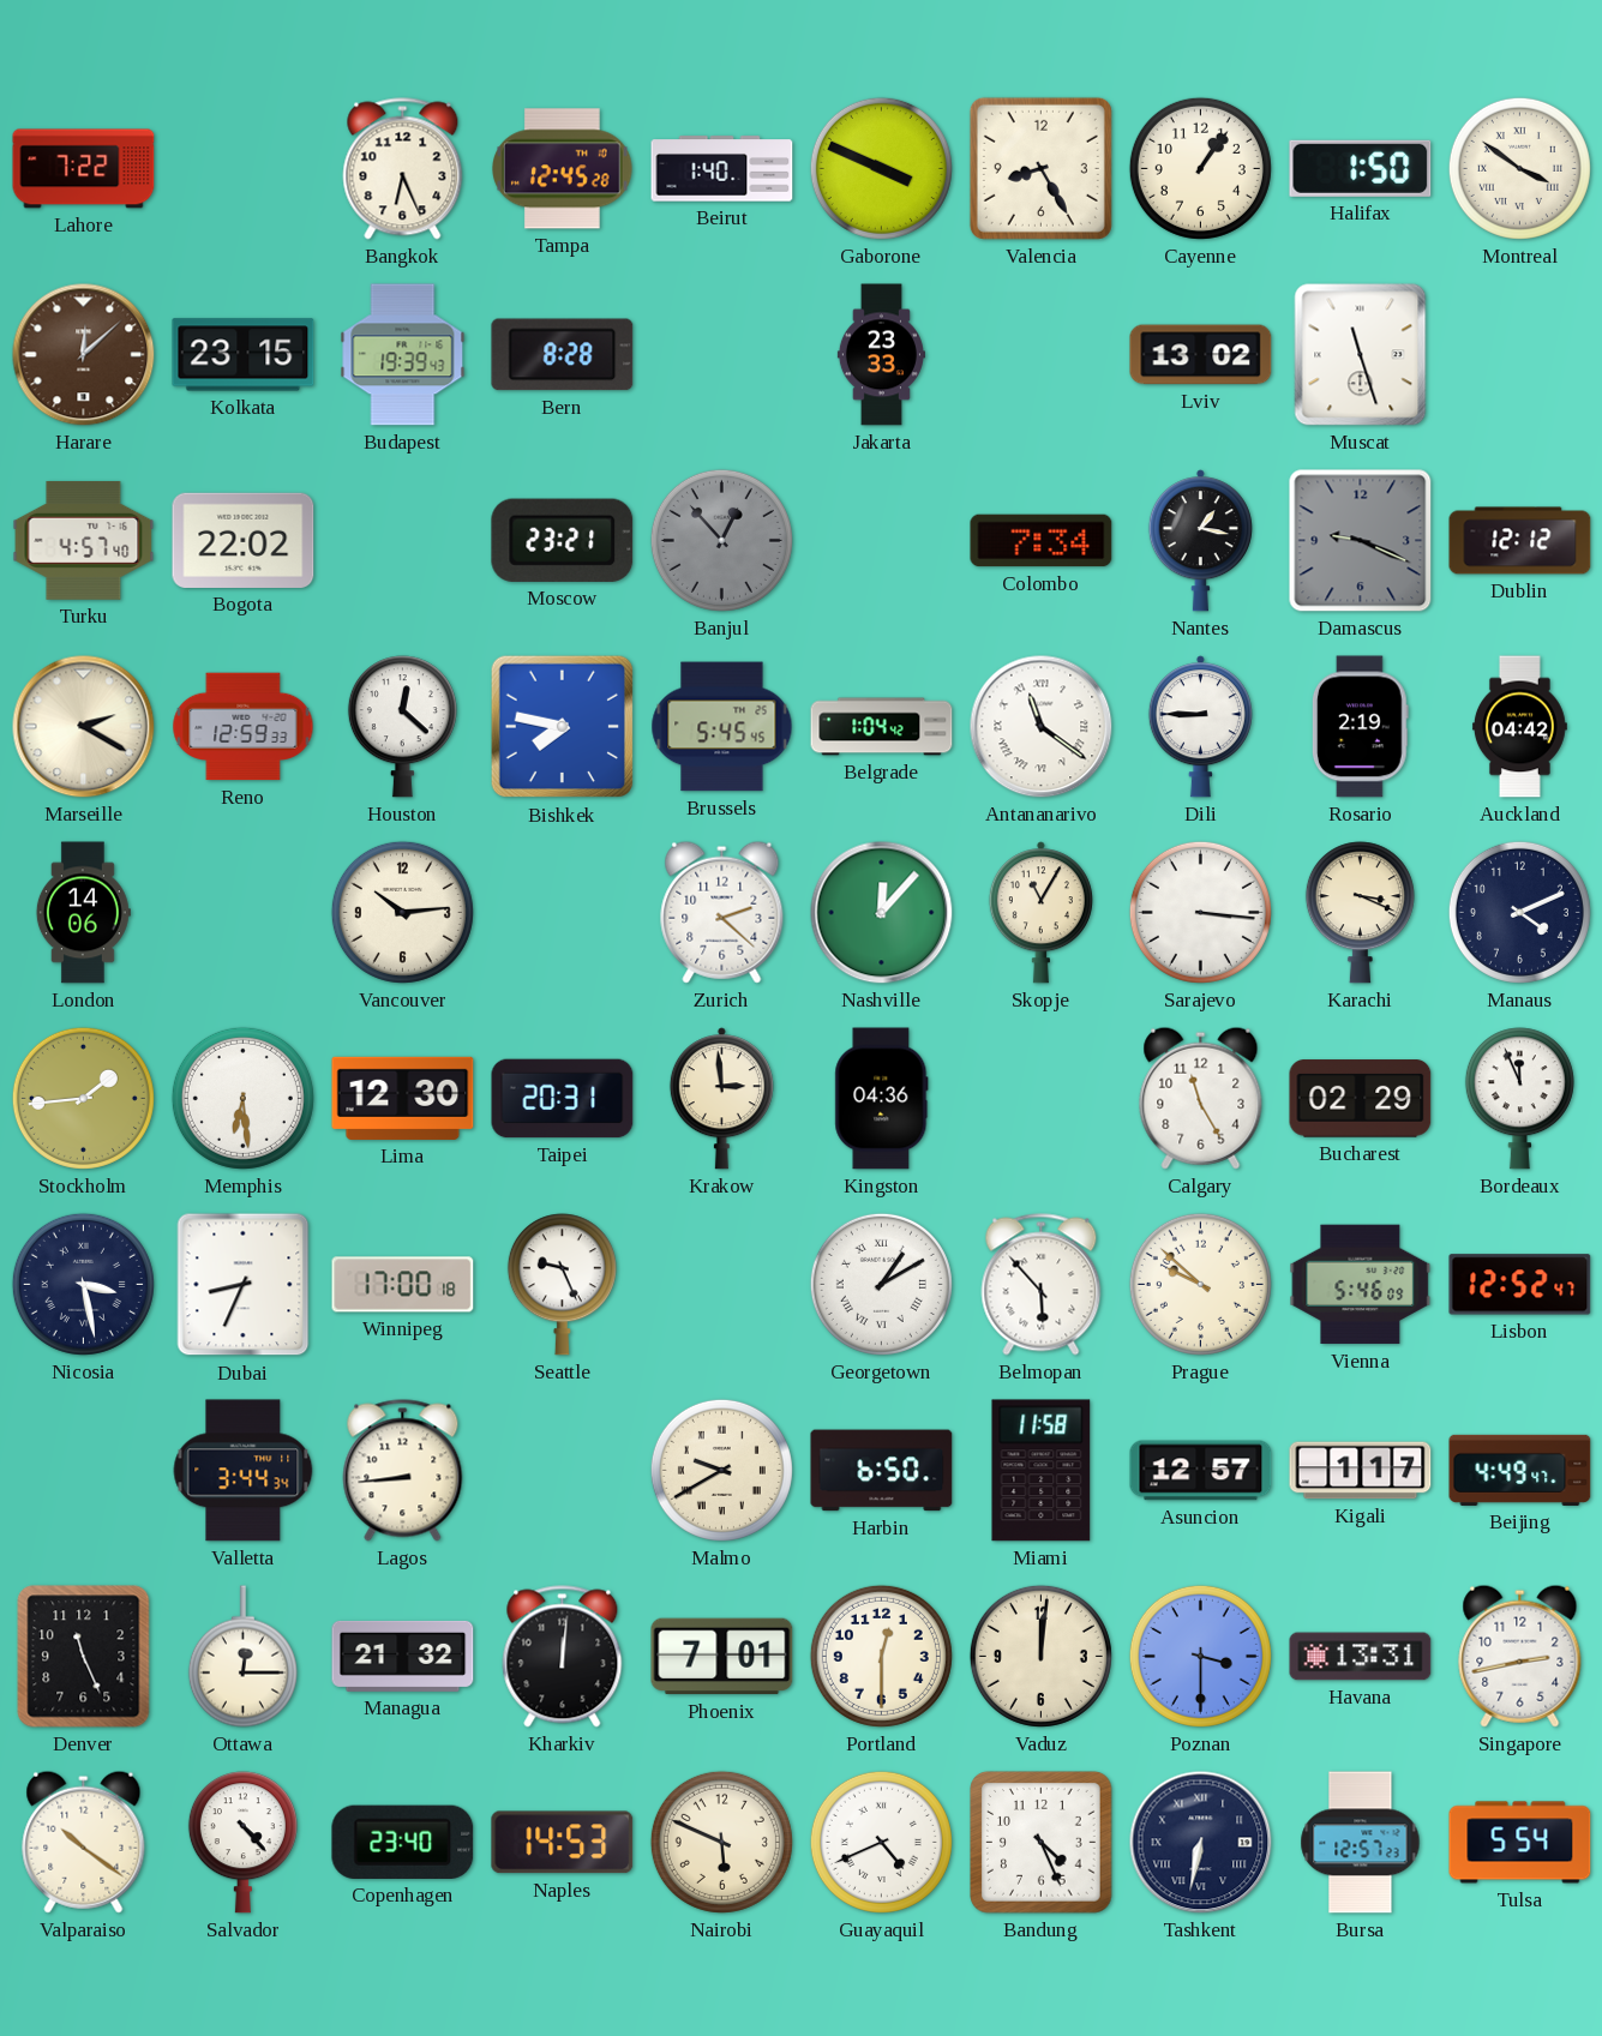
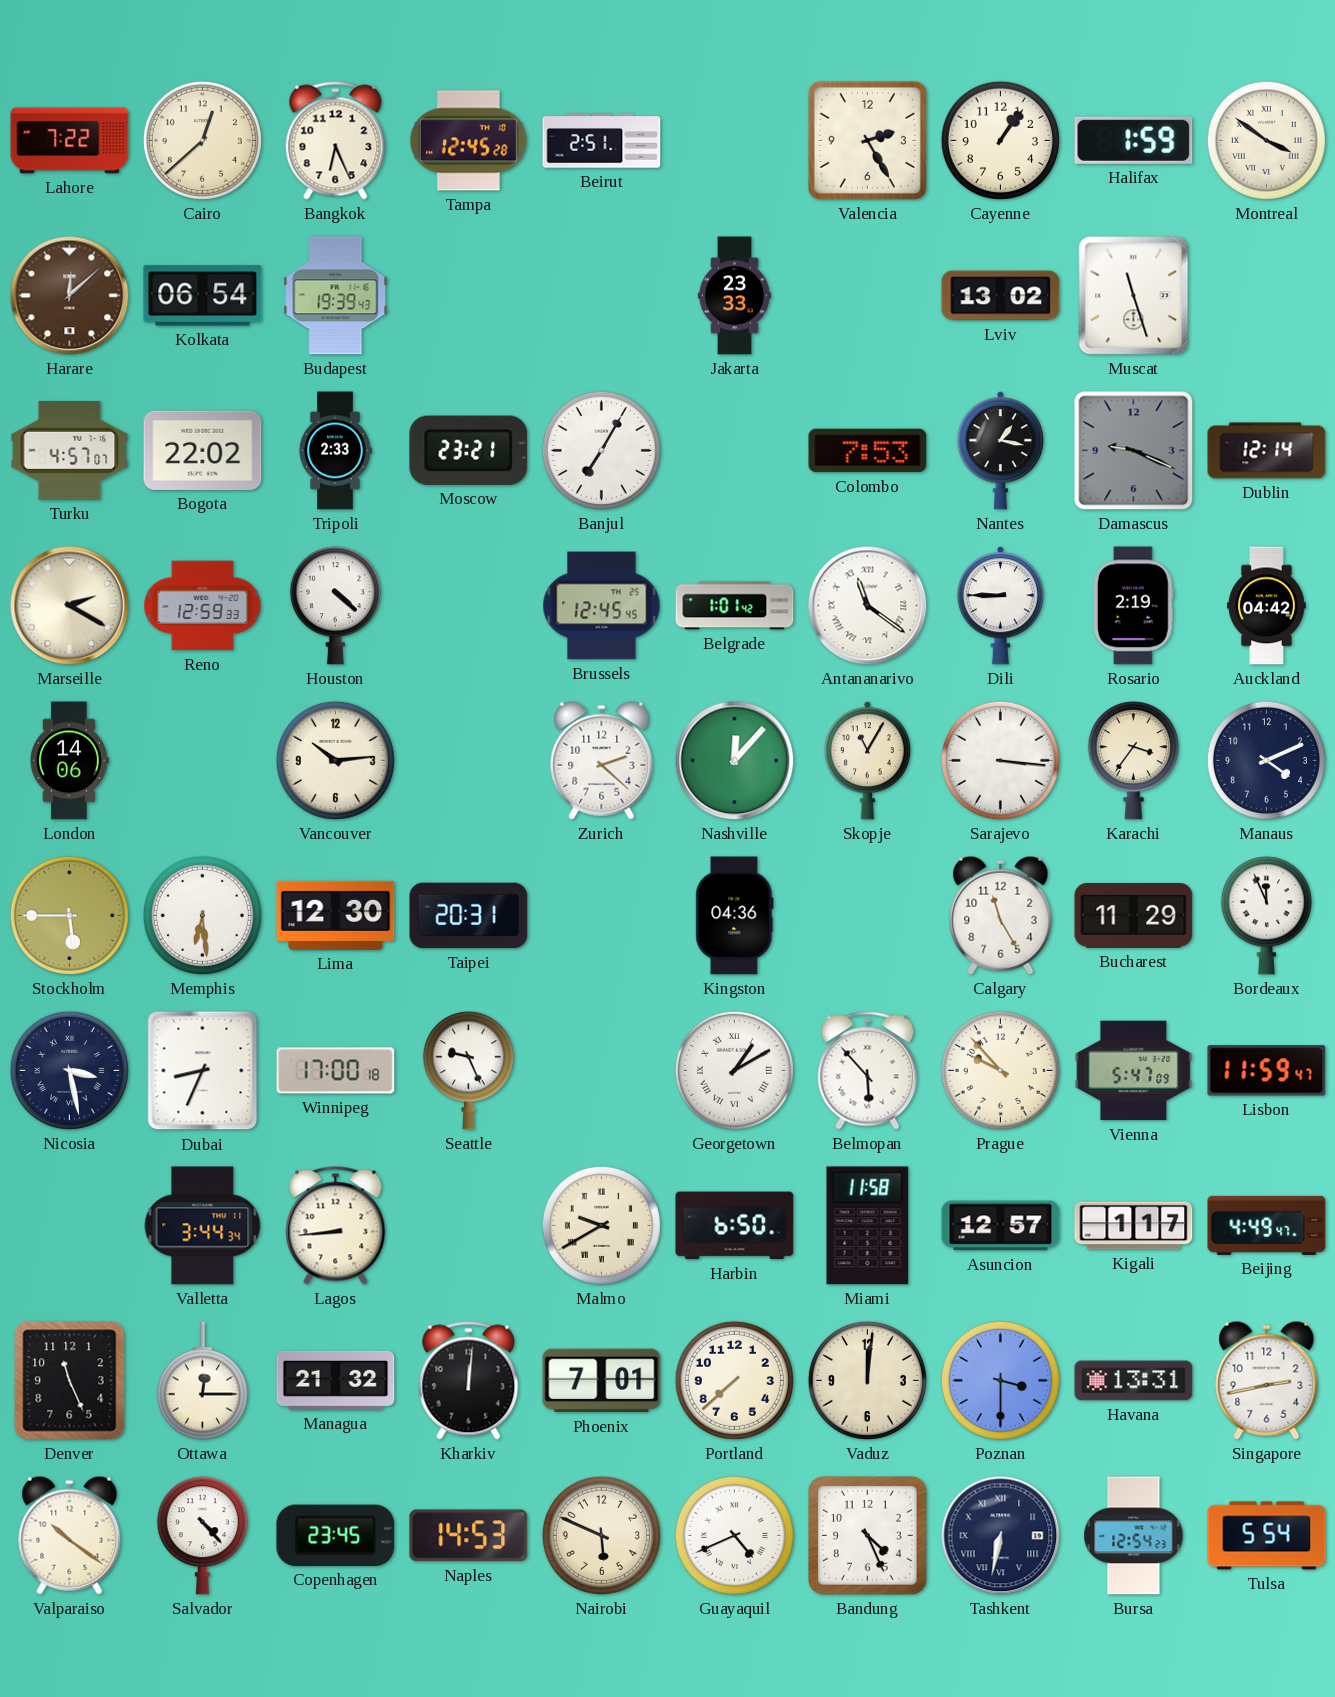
Cairo: none -> 12:38
Beirut: 1:40 -> 2:51
Gaborone: 3:49 -> none
Valencia: 8:25 -> 2:25
Halifax: 1:50 -> 1:59
Kolkata: 23:15 -> 06:54
Bern: 8:28 -> none
Turku: 4:57:40 -> 4:57:07
Tripoli: none -> 2:33
Banjul: 12:53 -> 7:05
Banjul dial: grey -> white
Colombo: 7:34 -> 7:53
Dublin: 12:12 -> 12:14
Houston: 12:22 -> 4:22
Bishkek: 7:47 -> none
Brussels: 5:45 -> 12:45
Belgrade: 1:04 -> 1:01
Karachi: 3:19 -> 3:36
Stockholm: 1:44 -> 5:45
Krakow: 2:59 -> none
Bucharest: 02:29 -> 11:29
Prague: 9:52 -> 9:53
Vienna: 5:46 -> 5:47
Lisbon: 12:52 -> 11:59
Portland: 12:30 -> 7:38
Copenhagen: 23:40 -> 23:45
Bursa: 12:57 -> 12:54
